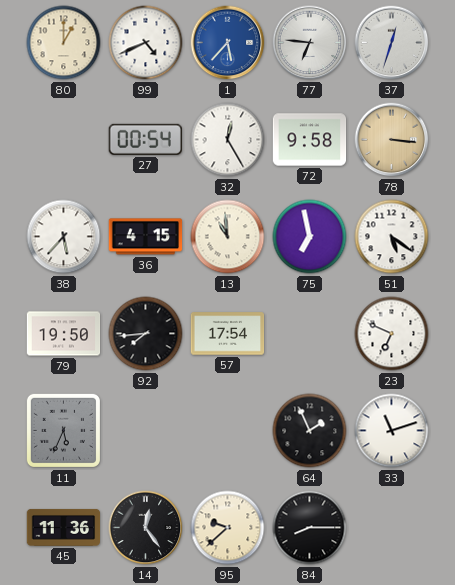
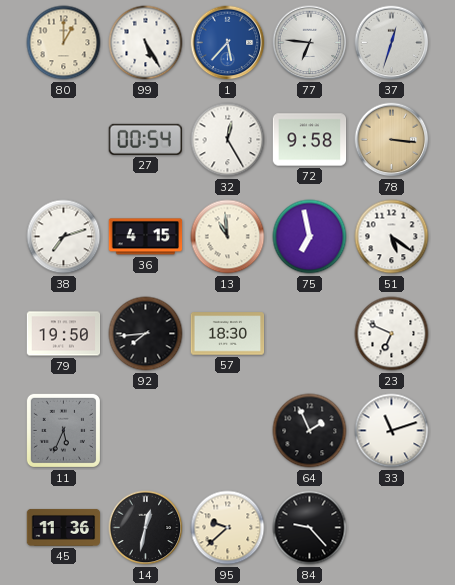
99: 4:41 -> 5:25
38: 5:37 -> 7:12
57: 17:54 -> 18:30
14: 12:24 -> 12:32
84: 8:15 -> 9:23
